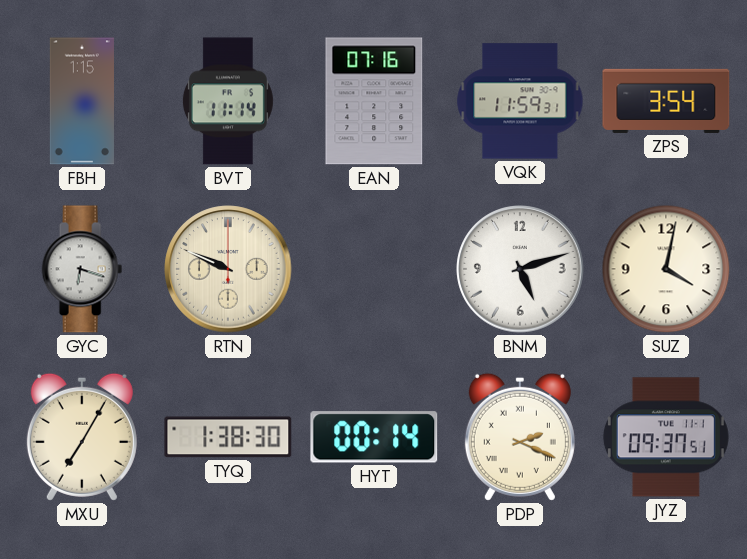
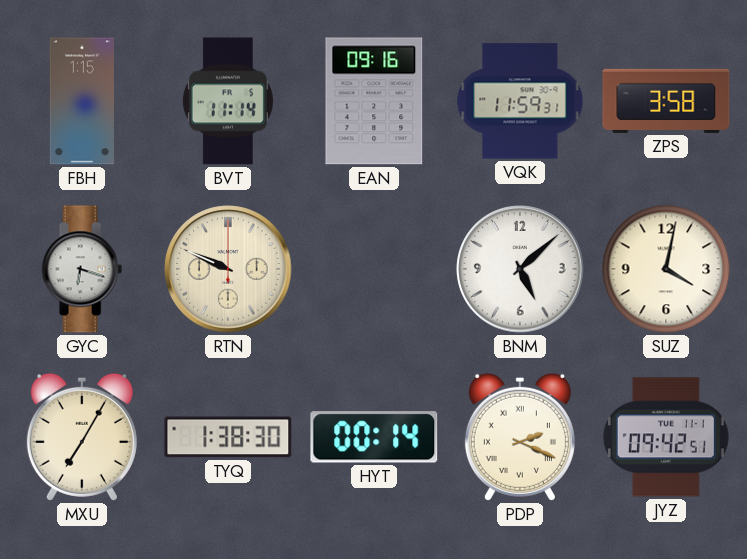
EAN: 07:16 -> 09:16
ZPS: 3:54 -> 3:58
BNM: 5:12 -> 5:08
JYZ: 09:37 -> 09:42
